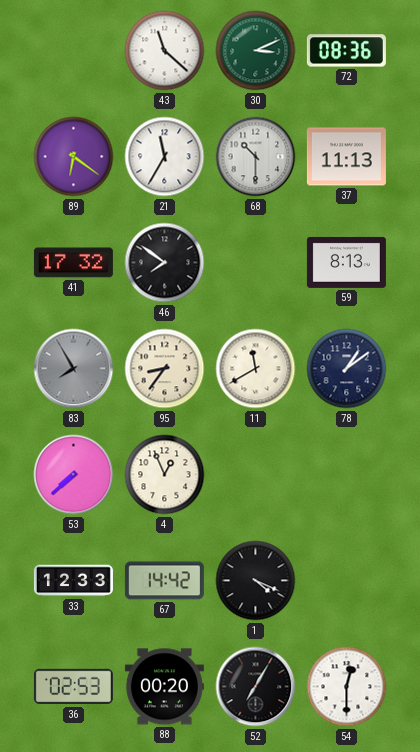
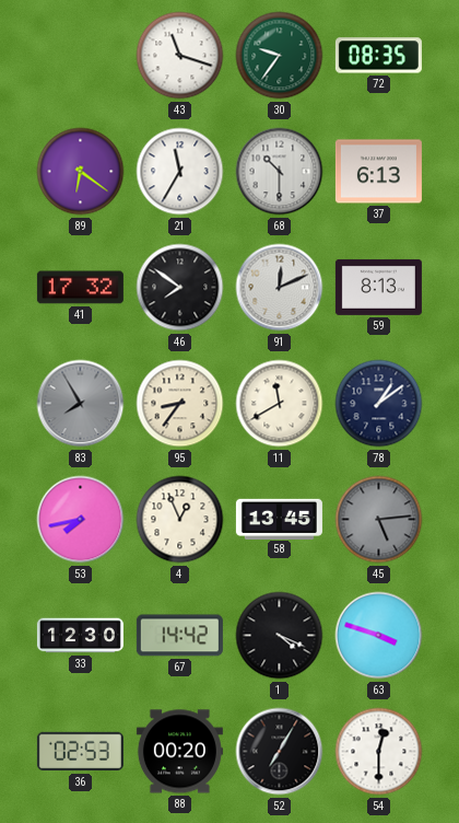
43: 11:22 -> 11:18
30: 3:11 -> 9:36
72: 08:36 -> 08:35
37: 11:13 -> 6:13
91: none -> 12:11
53: 7:38 -> 7:43
58: none -> 13:45
45: none -> 5:14
33: 12:33 -> 12:30
63: none -> 3:48
